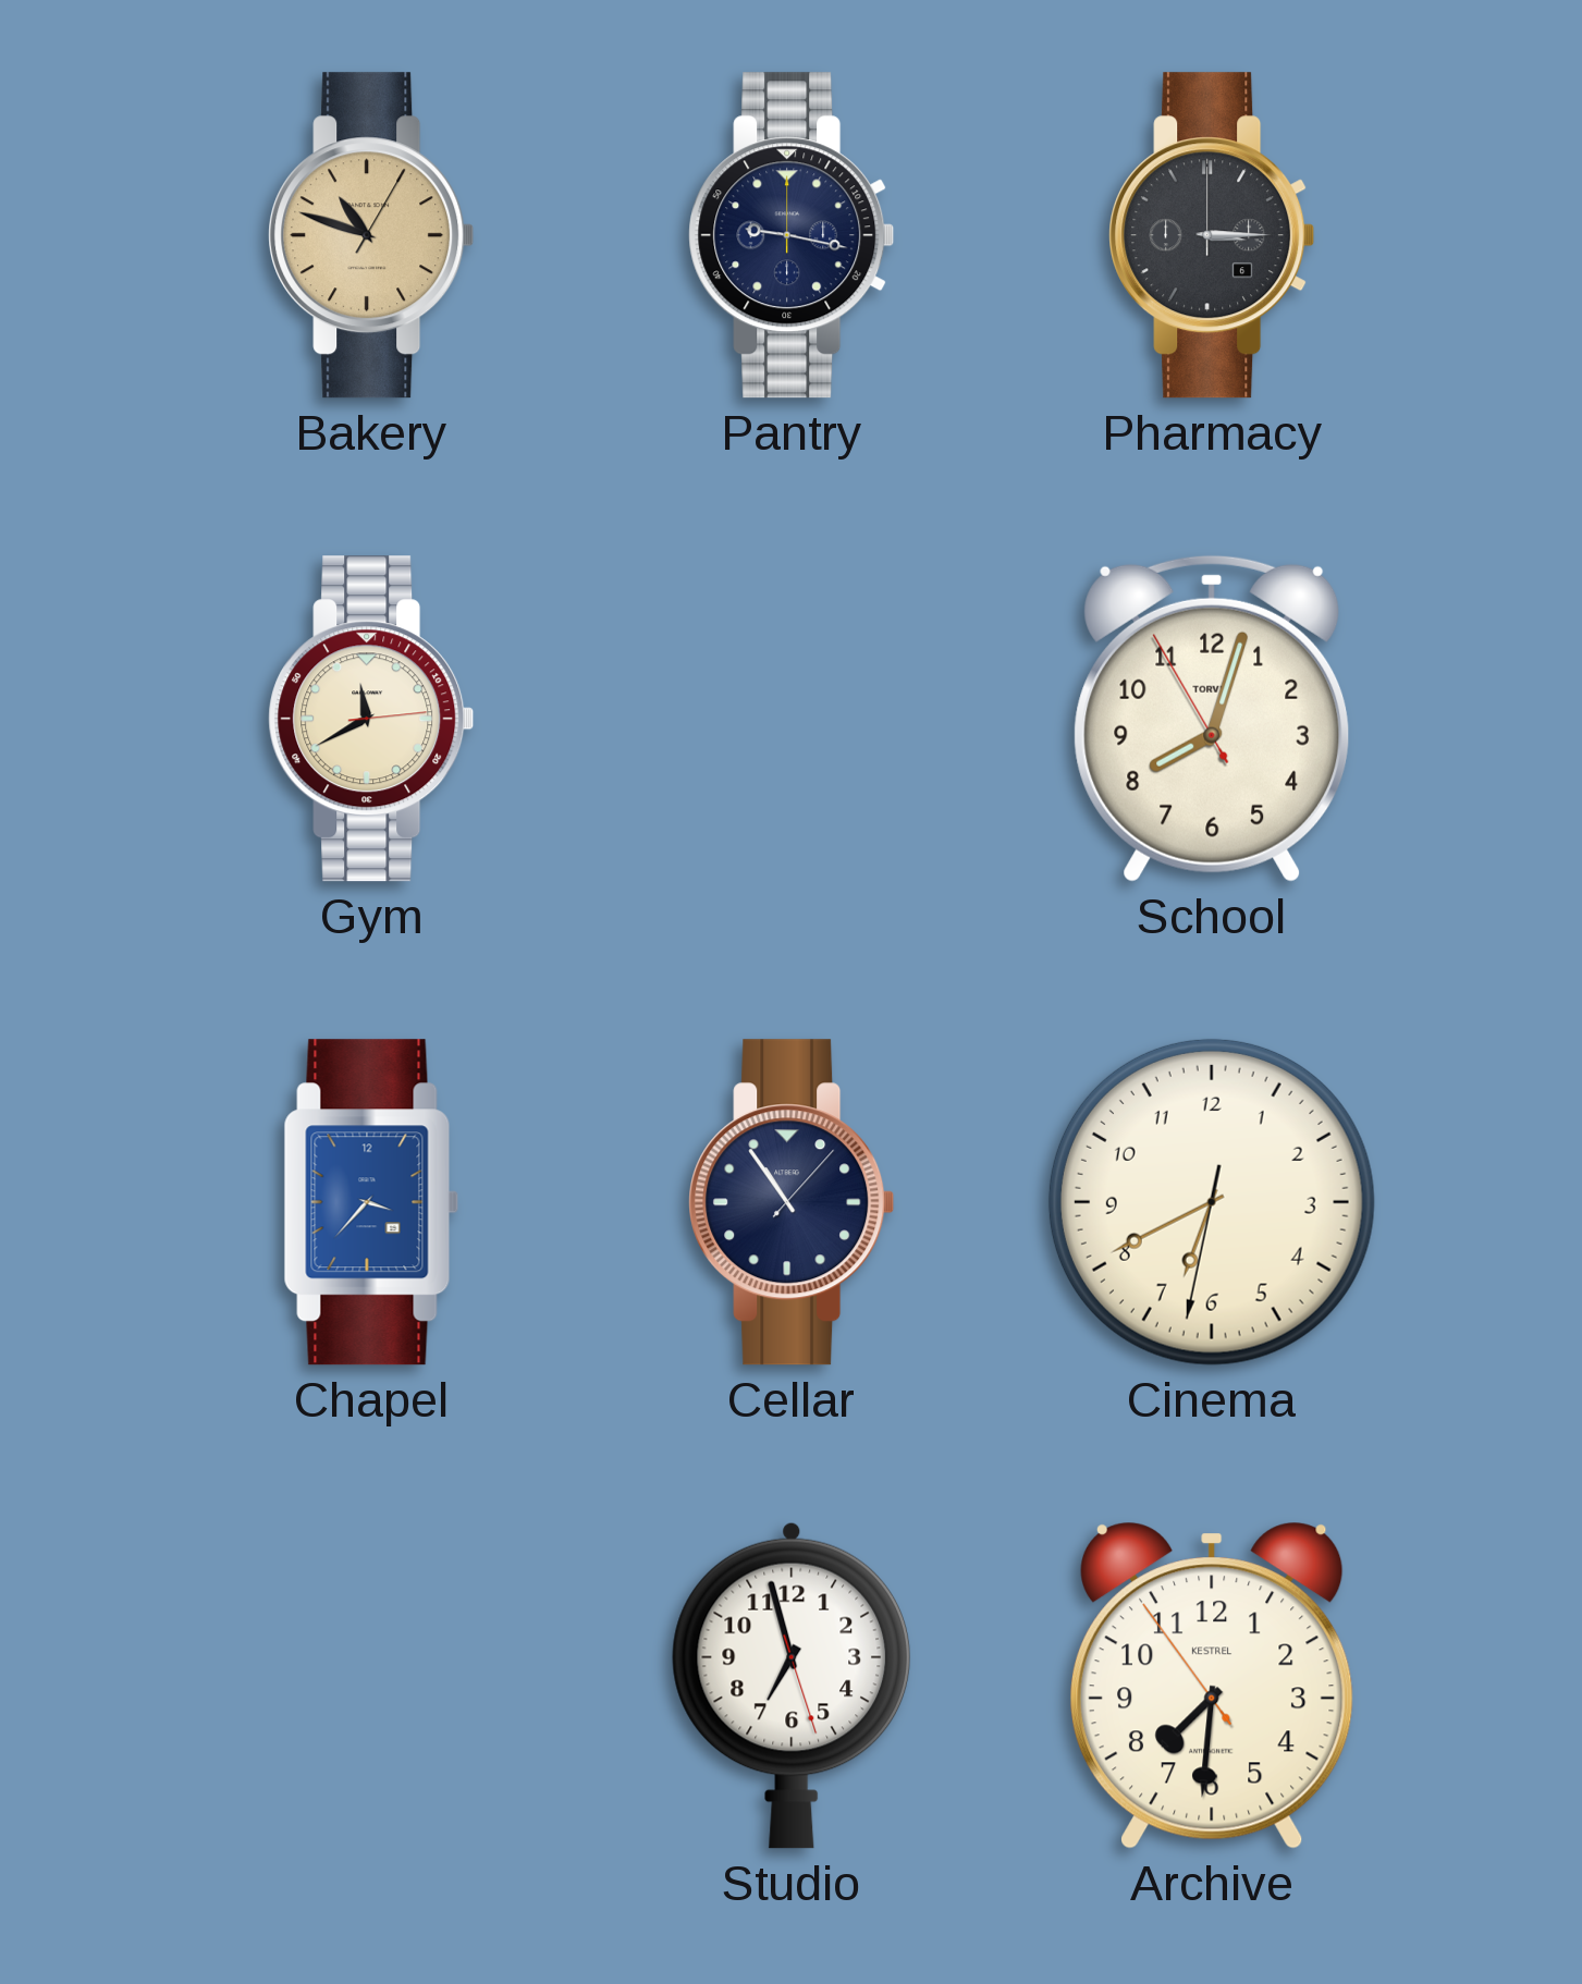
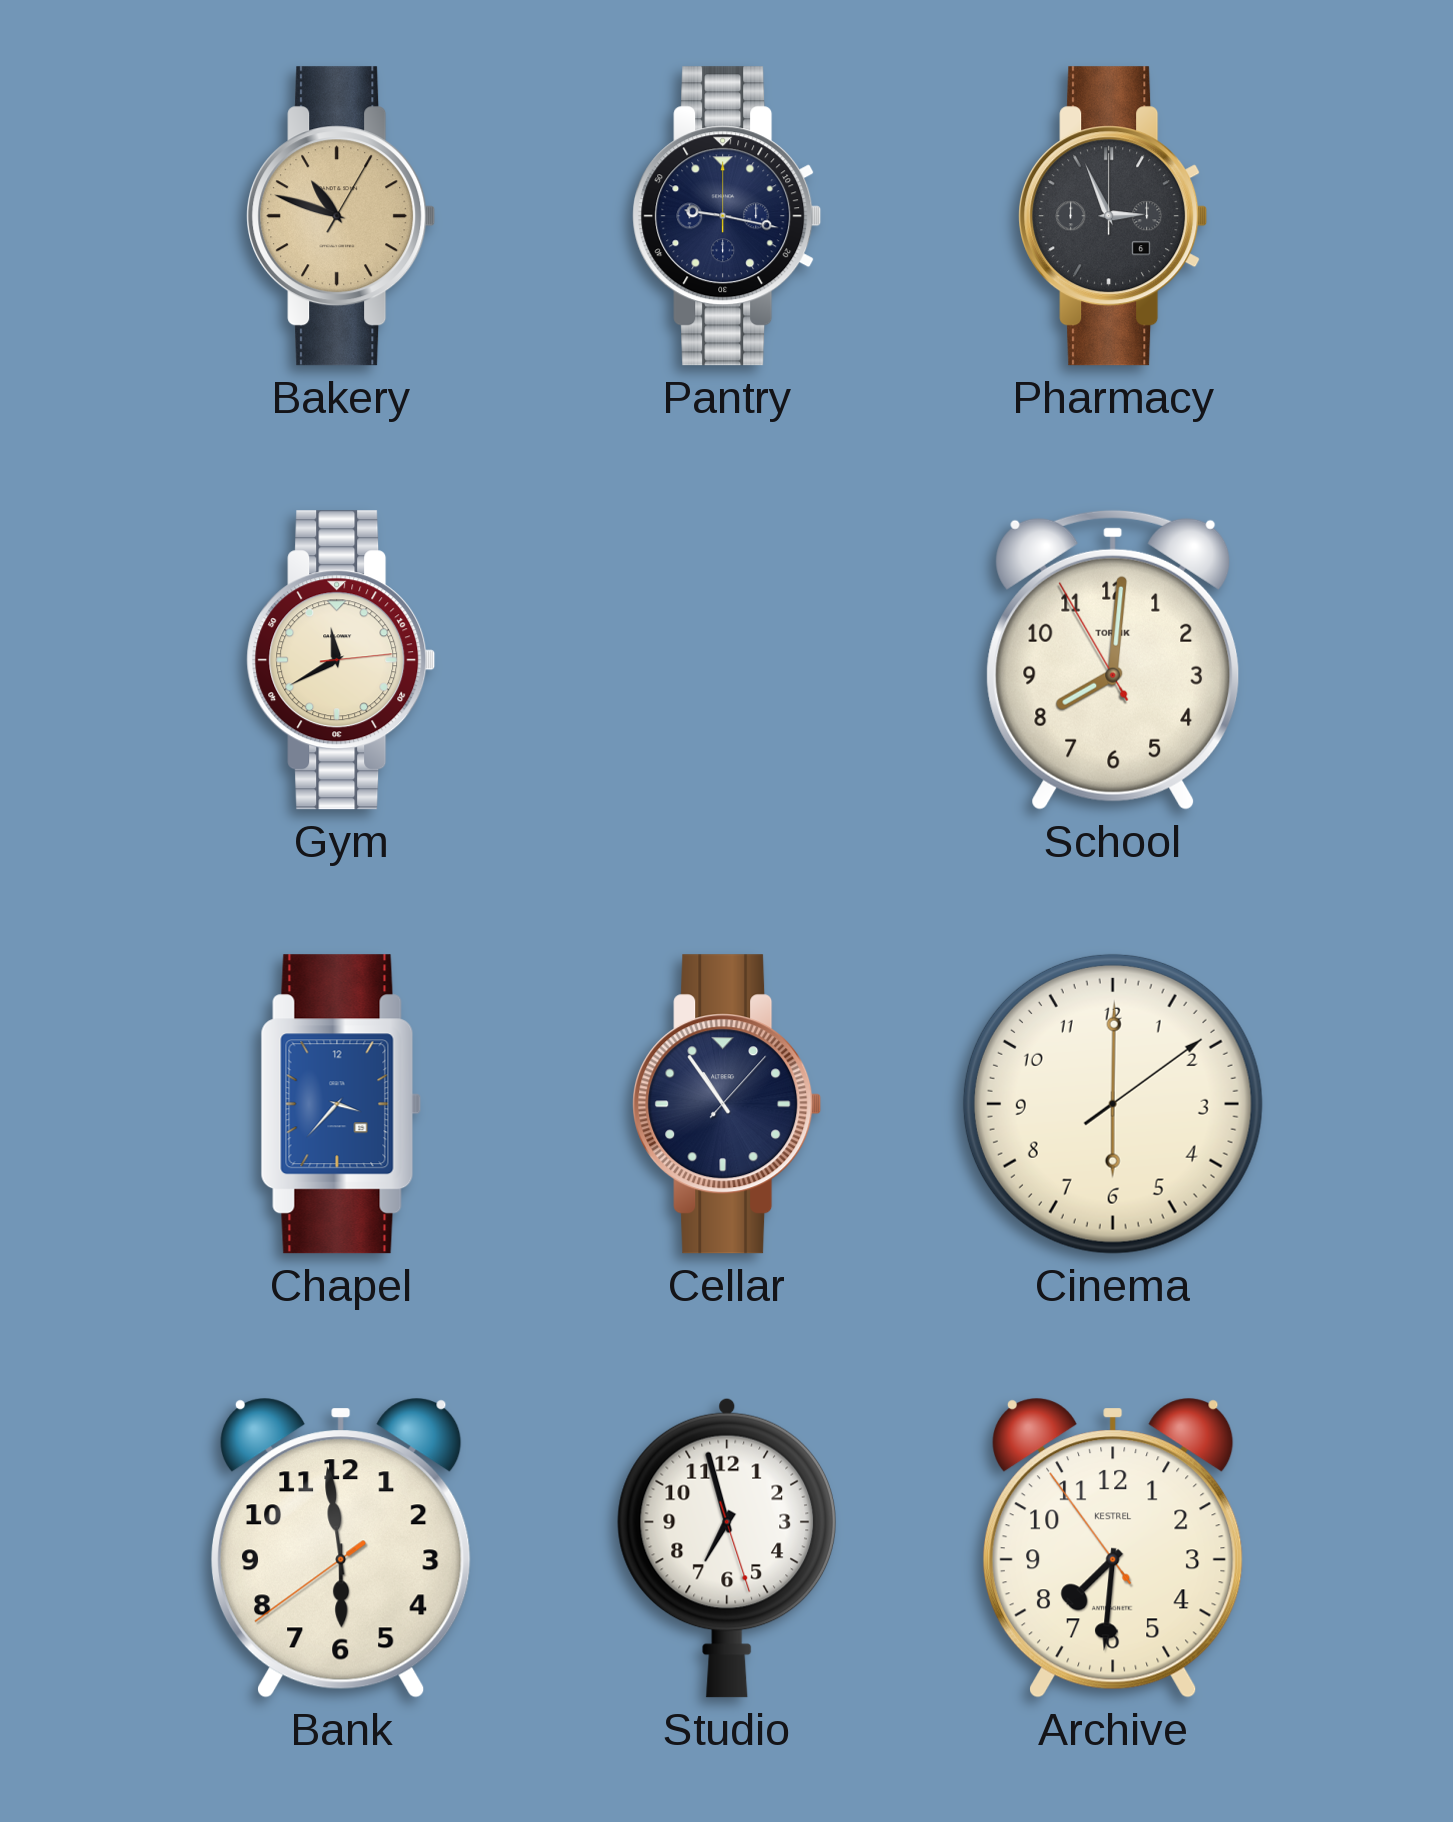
Pharmacy: 3:15 -> 2:56
School: 8:02 -> 8:00
Cinema: 6:40 -> 6:00
Bank: none -> 5:58
